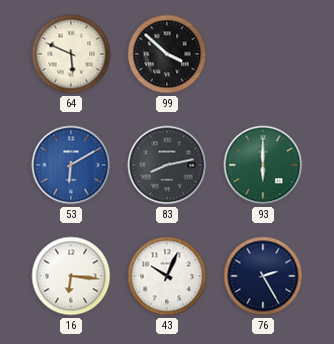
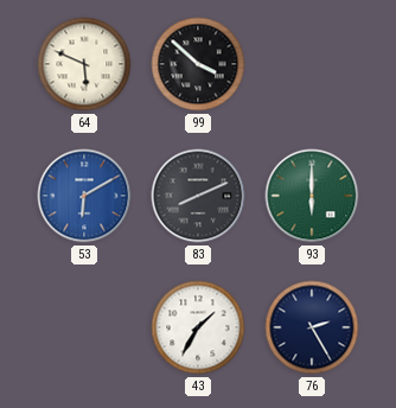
83: 8:13 -> 8:11
16: 6:16 -> none
43: 10:04 -> 1:35
